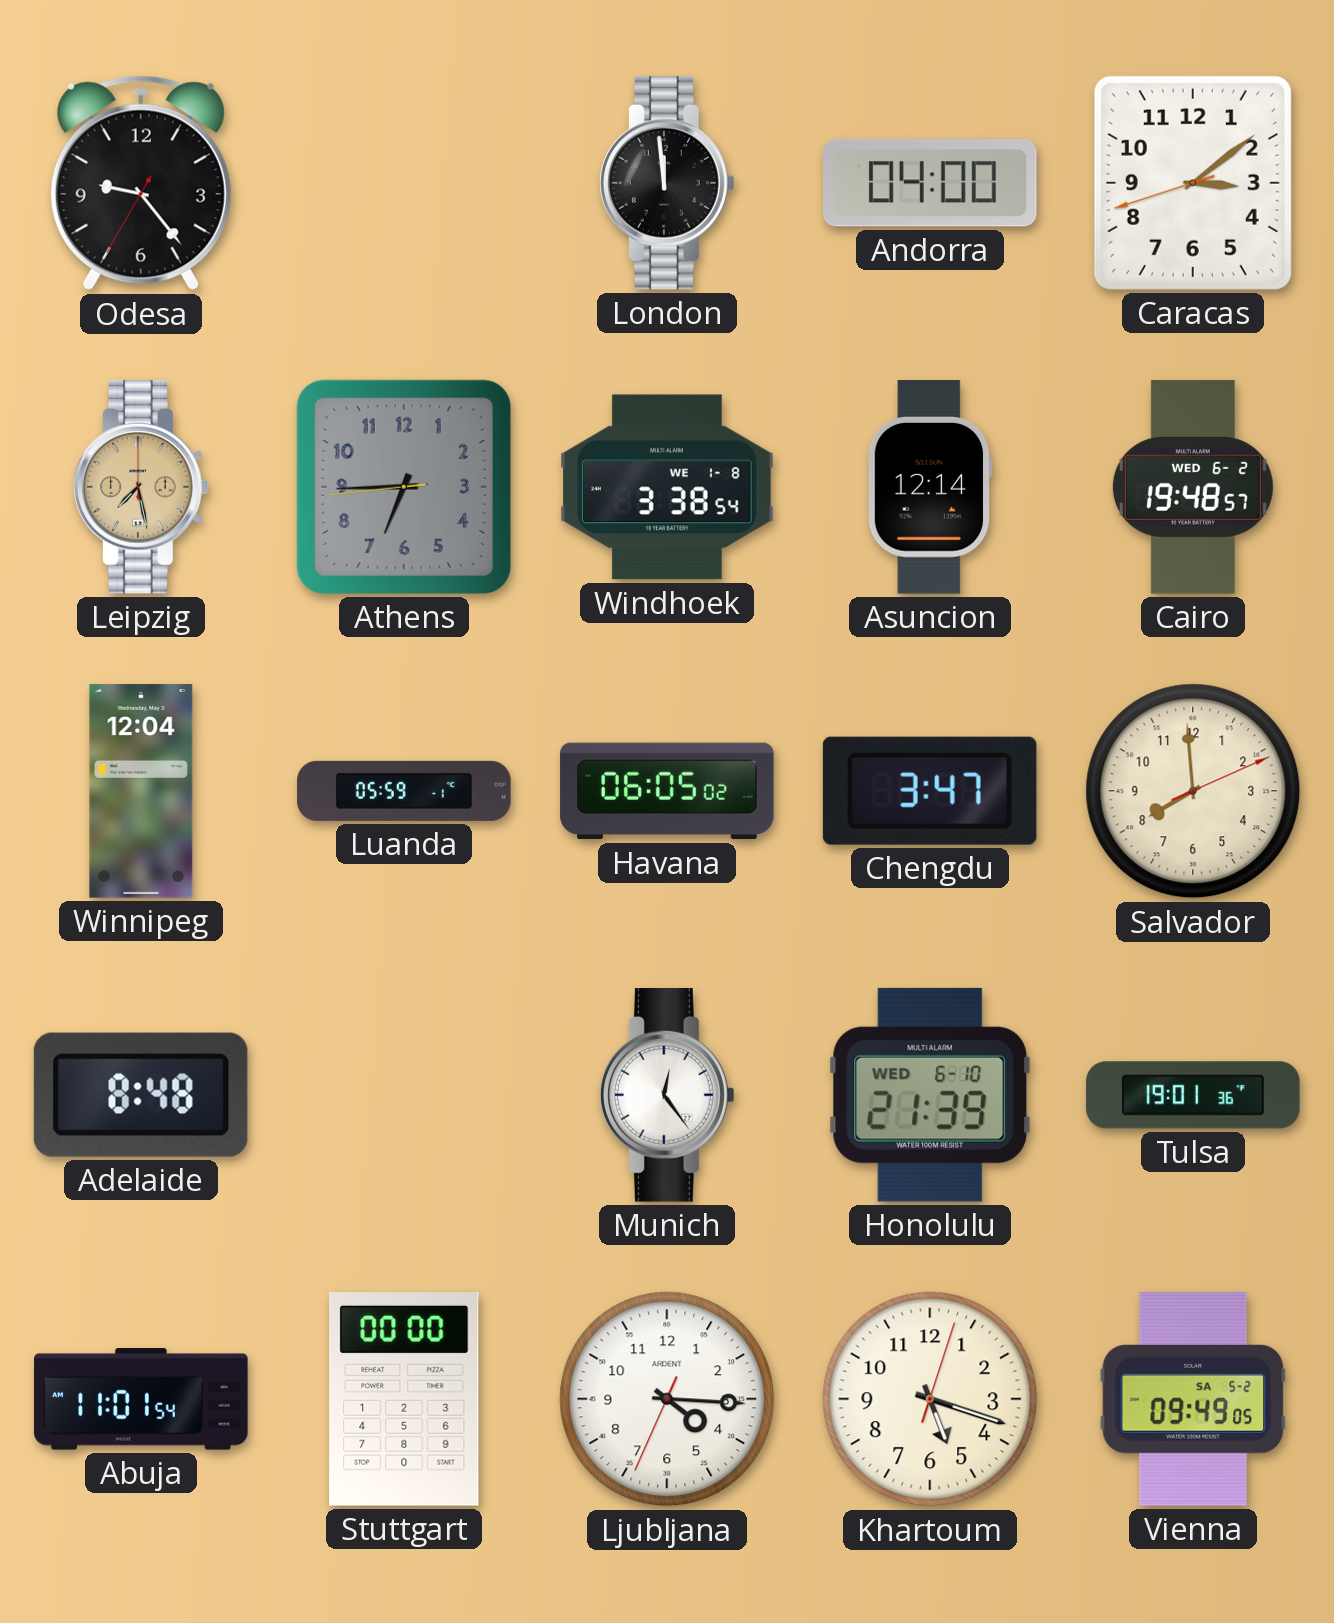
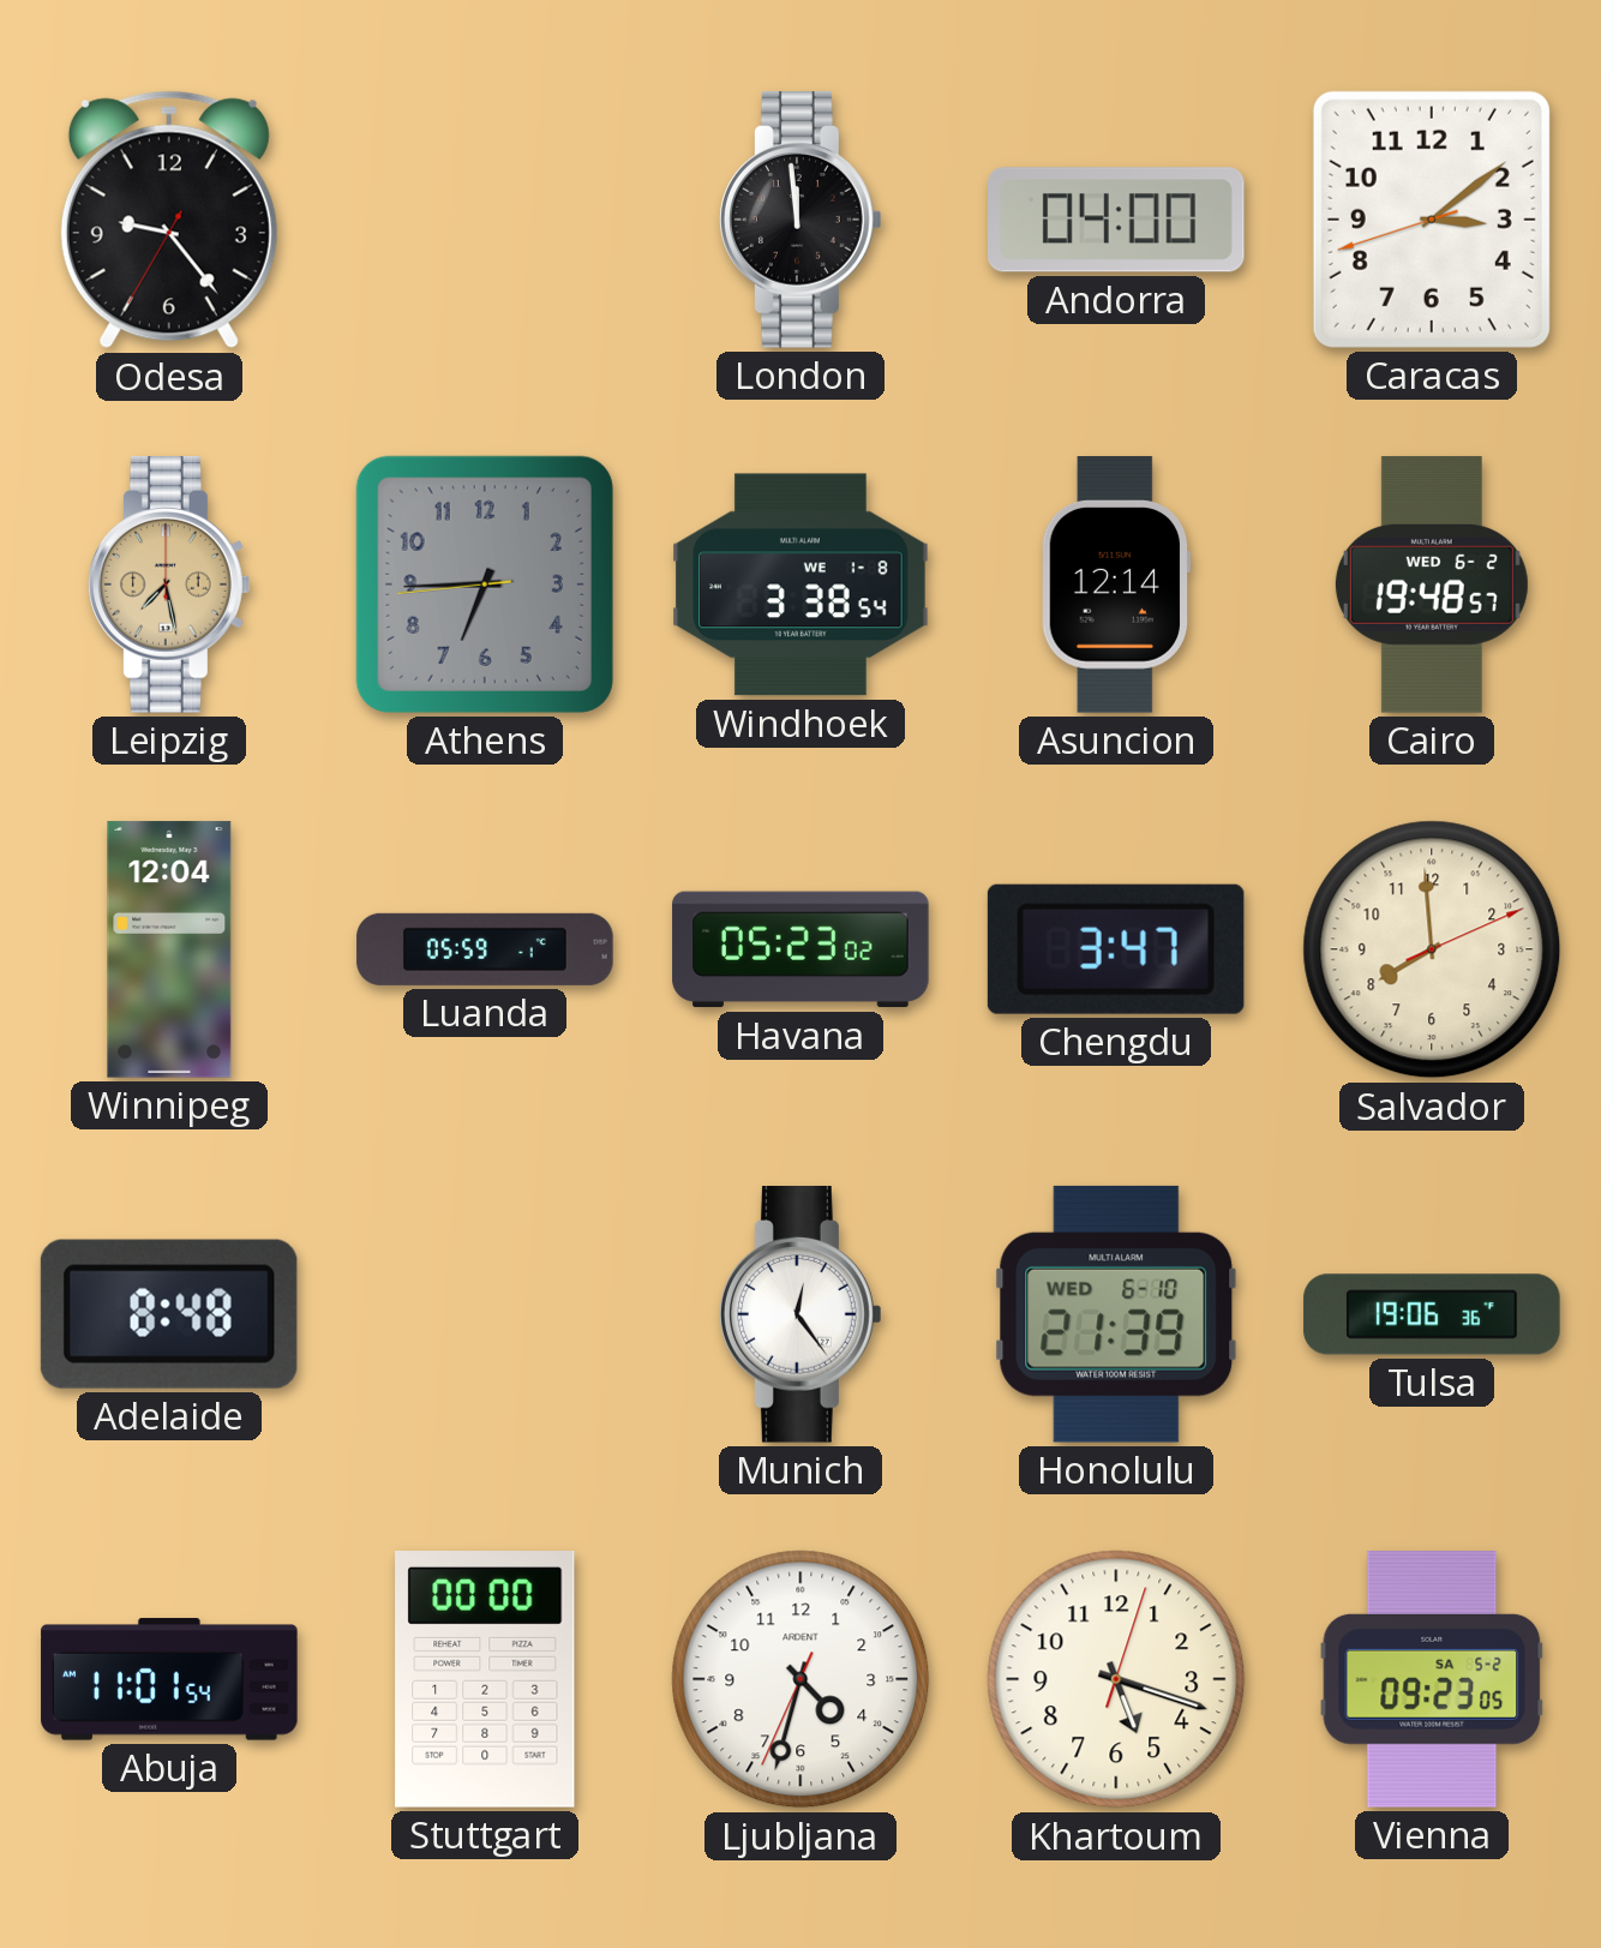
Havana: 06:05 -> 05:23
Tulsa: 19:01 -> 19:06
Ljubljana: 4:15 -> 4:32
Vienna: 09:49 -> 09:23
